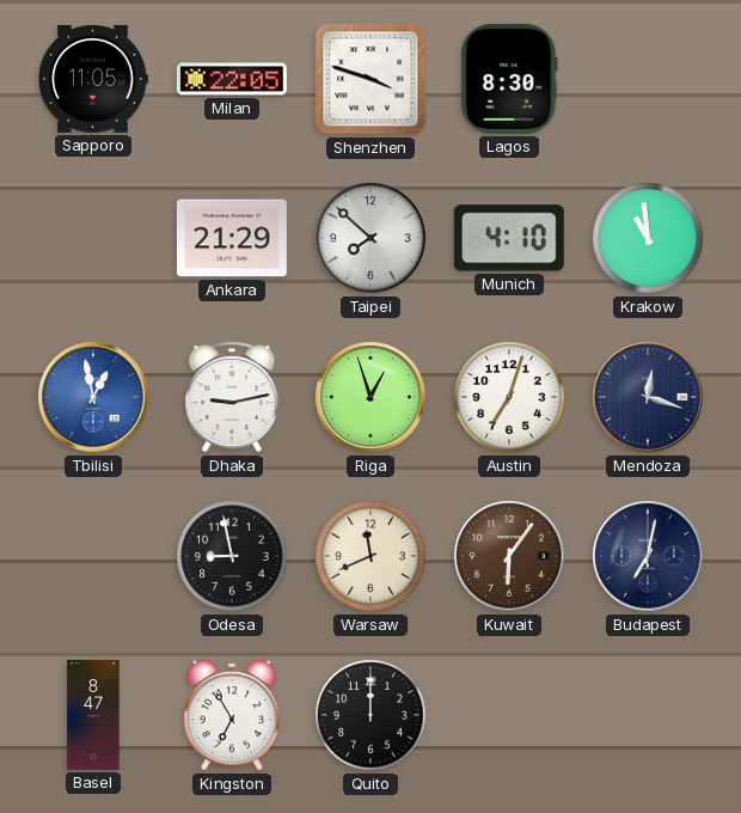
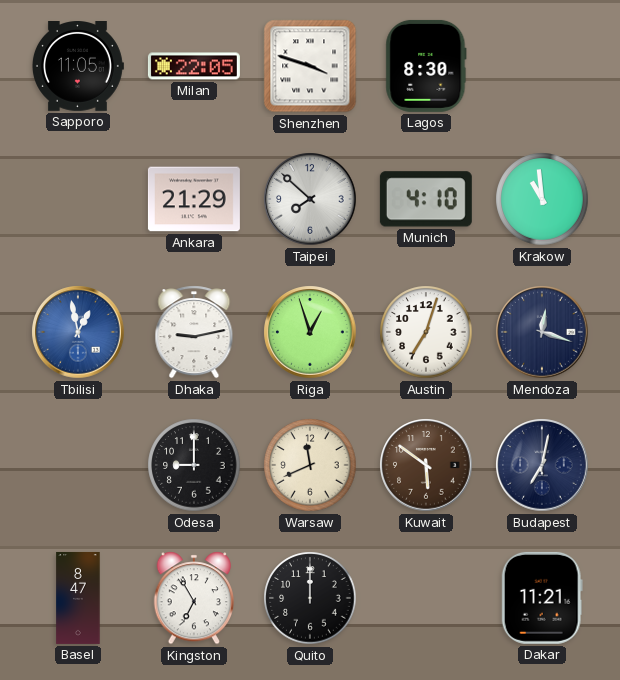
Odesa: 8:58 -> 9:00
Kuwait: 6:06 -> 5:51
Dakar: none -> 11:21
